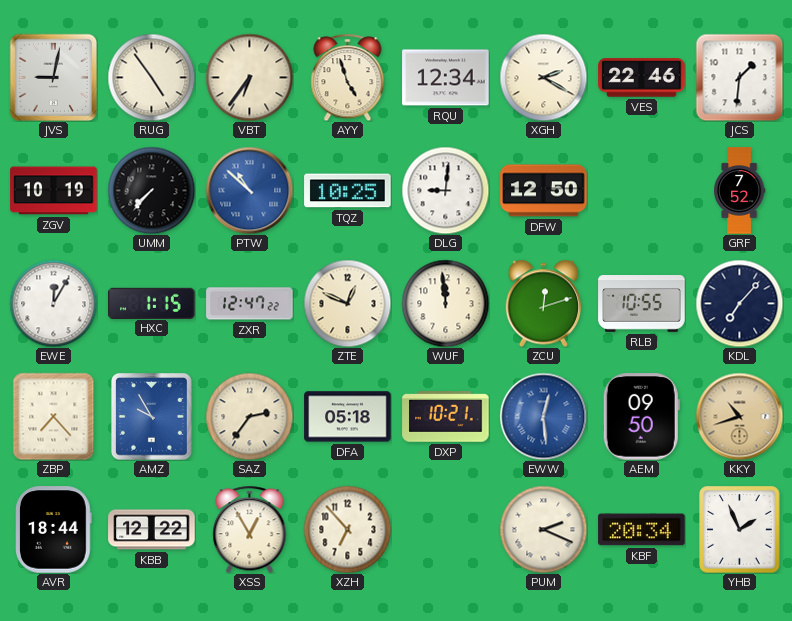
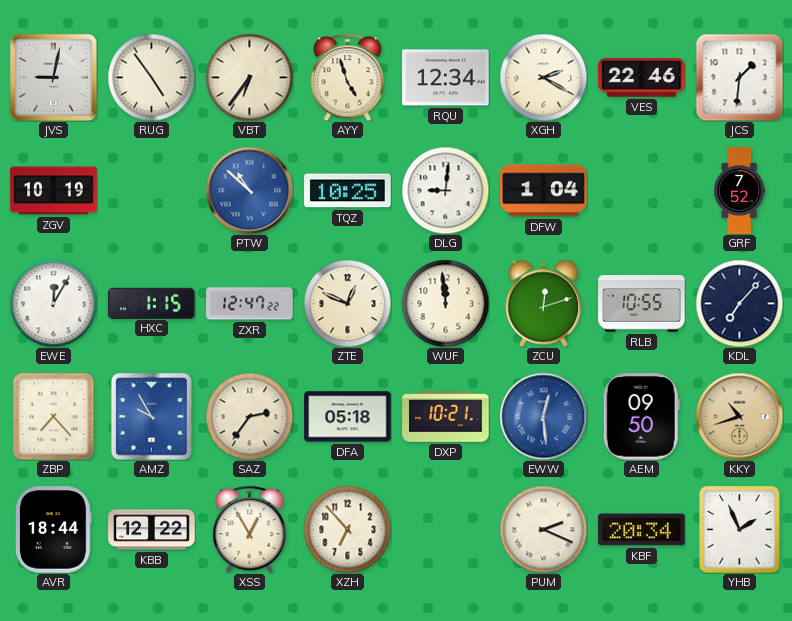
UMM: 7:37 -> none
DFW: 12:50 -> 1:04
